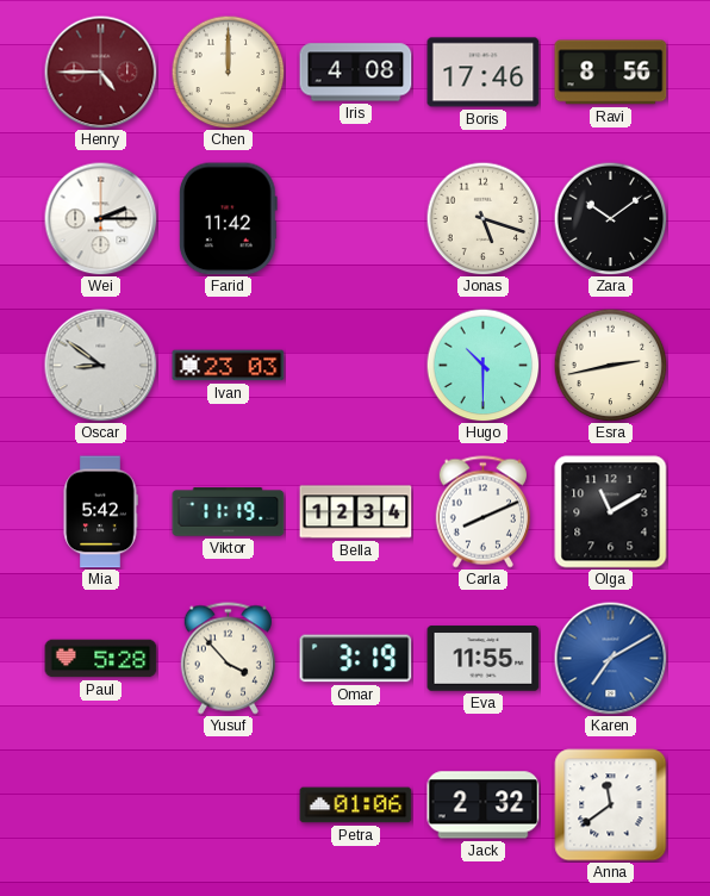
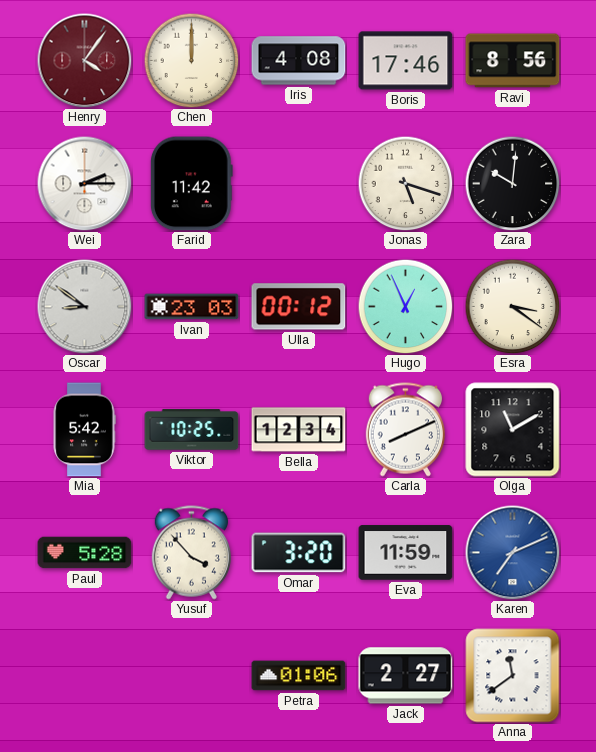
Henry: 4:45 -> 4:06
Zara: 10:09 -> 10:01
Ulla: none -> 00:12
Hugo: 10:30 -> 12:56
Esra: 2:43 -> 3:21
Viktor: 11:19 -> 10:25
Omar: 3:19 -> 3:20
Eva: 11:55 -> 11:59
Karen: 7:10 -> 7:11
Jack: 2:32 -> 2:27
